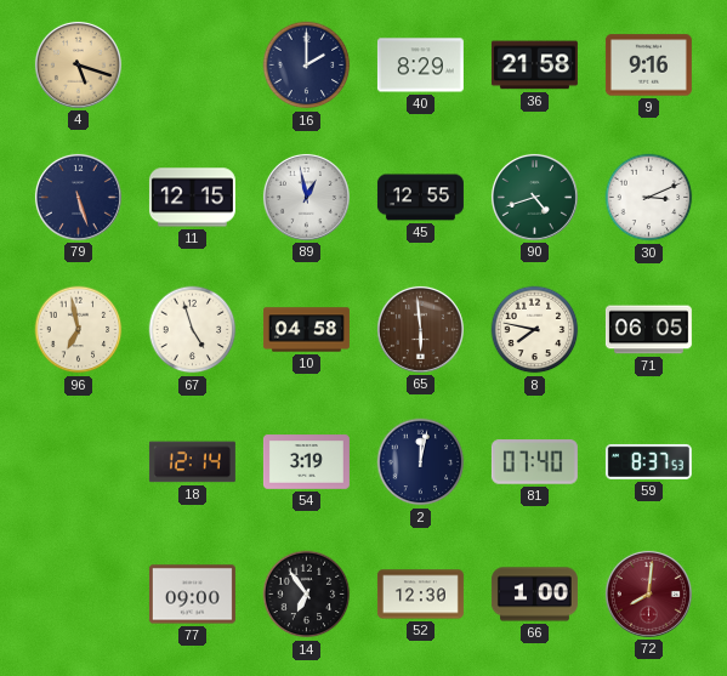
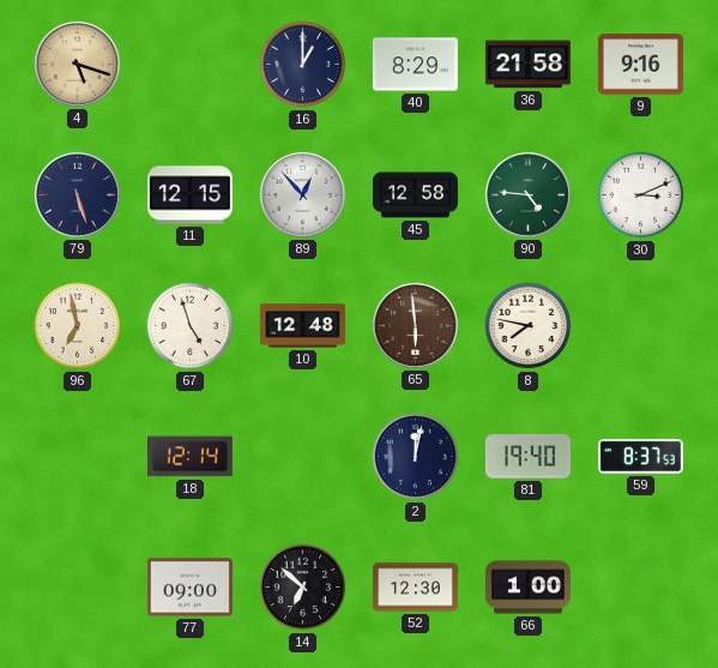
16: 2:00 -> 1:00
89: 12:58 -> 12:53
45: 12:55 -> 12:58
90: 4:42 -> 4:46
10: 04:58 -> 12:48
71: 06:05 -> none
54: 3:19 -> none
81: 07:40 -> 19:40
14: 6:54 -> 6:52
72: 8:01 -> none
